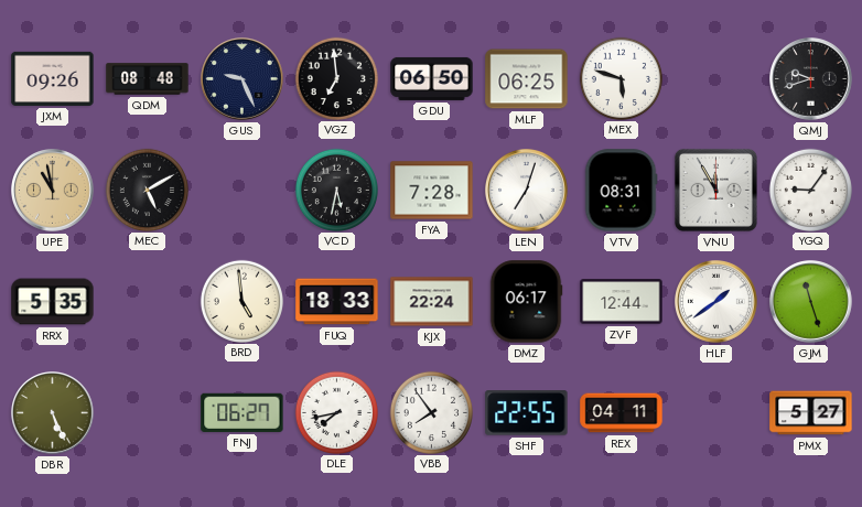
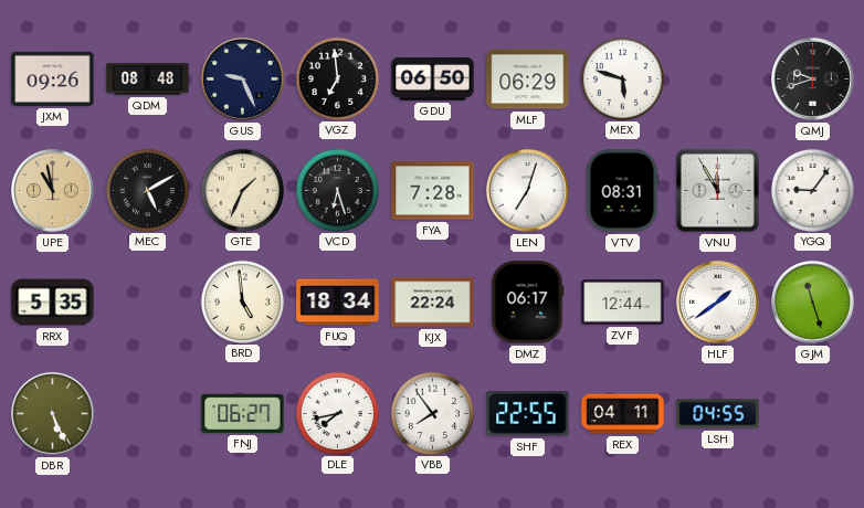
MLF: 06:25 -> 06:29
GTE: none -> 1:34
VCD: 5:32 -> 6:27
FUQ: 18:33 -> 18:34
LSH: none -> 04:55
PMX: 5:27 -> none
